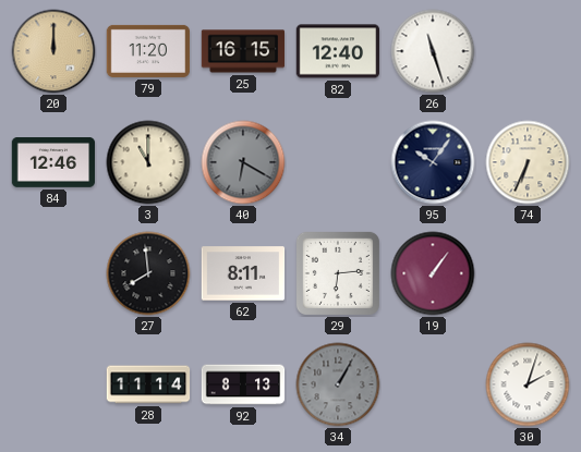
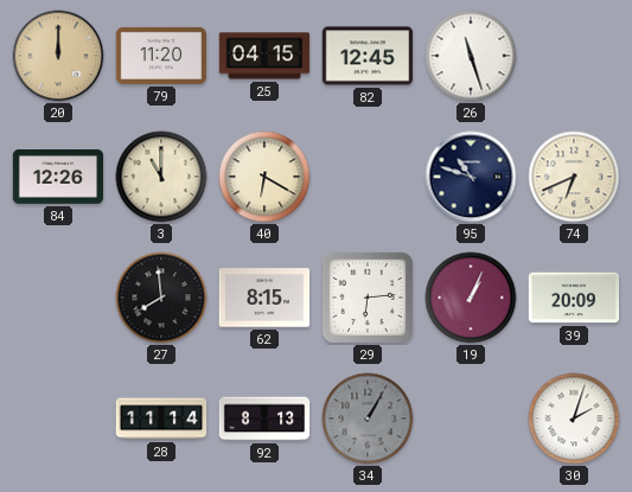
25: 16:15 -> 04:15
82: 12:40 -> 12:45
84: 12:46 -> 12:26
40 dial: grey -> cream
95: 10:06 -> 10:48
74: 6:34 -> 6:41
62: 8:11 -> 8:15
19: 1:06 -> 1:04
39: none -> 20:09
